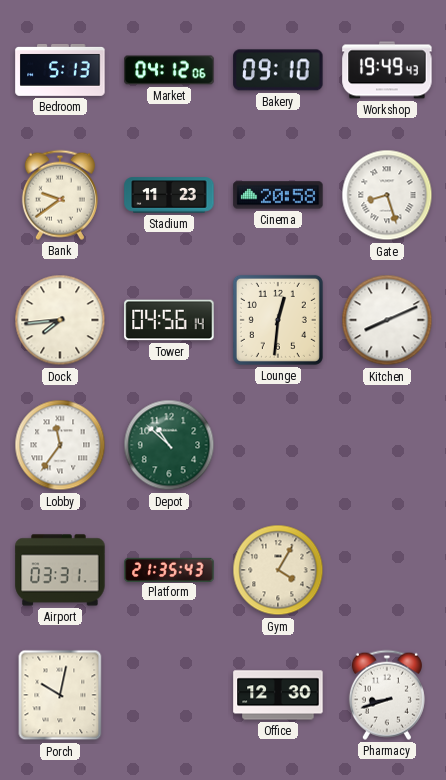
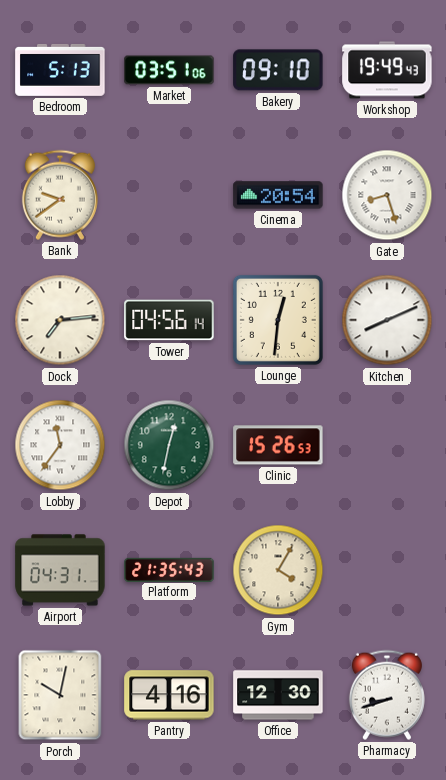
Market: 04:12 -> 03:51
Stadium: 11:23 -> none
Cinema: 20:58 -> 20:54
Dock: 7:44 -> 7:14
Depot: 10:52 -> 12:32
Clinic: none -> 15:26
Airport: 03:31 -> 04:31
Pantry: none -> 4:16
